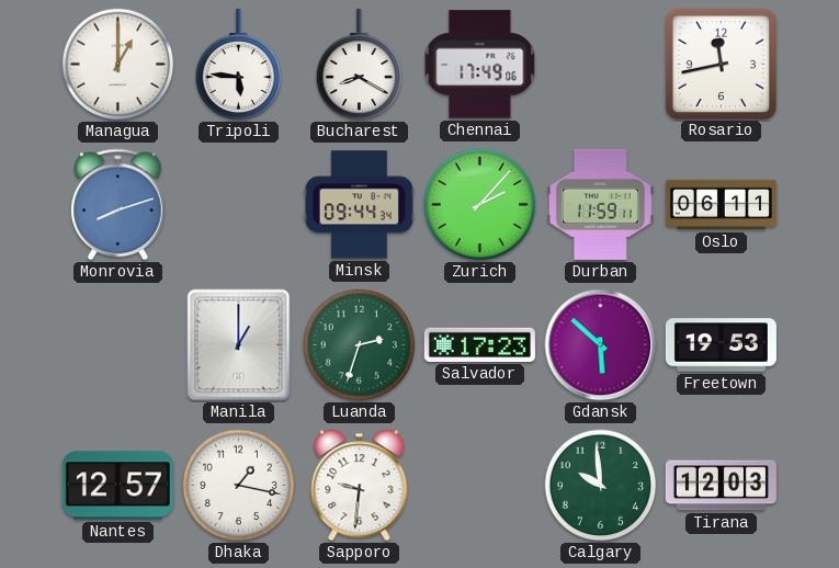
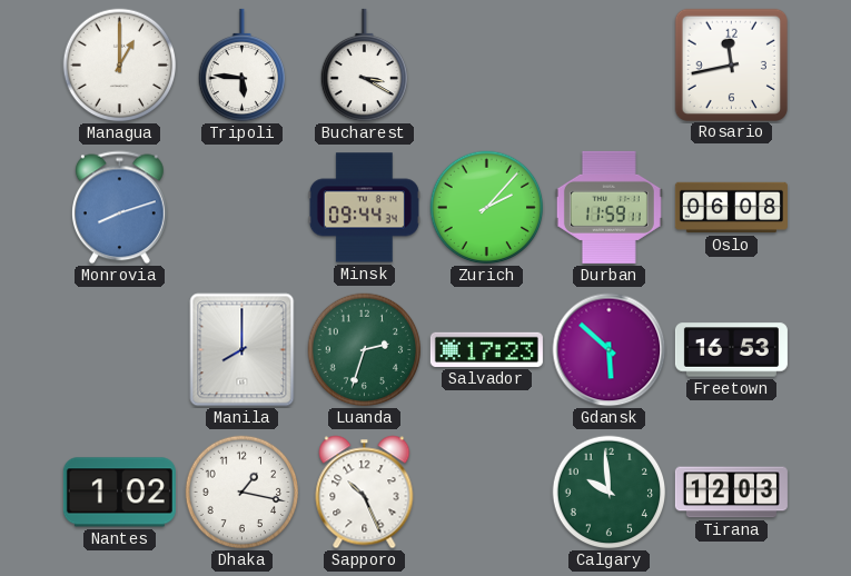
Bucharest: 8:20 -> 3:20
Chennai: 17:49 -> none
Oslo: 06:11 -> 06:08
Manila: 1:00 -> 8:00
Freetown: 19:53 -> 16:53
Nantes: 12:57 -> 1:02
Sapporo: 9:31 -> 10:26
